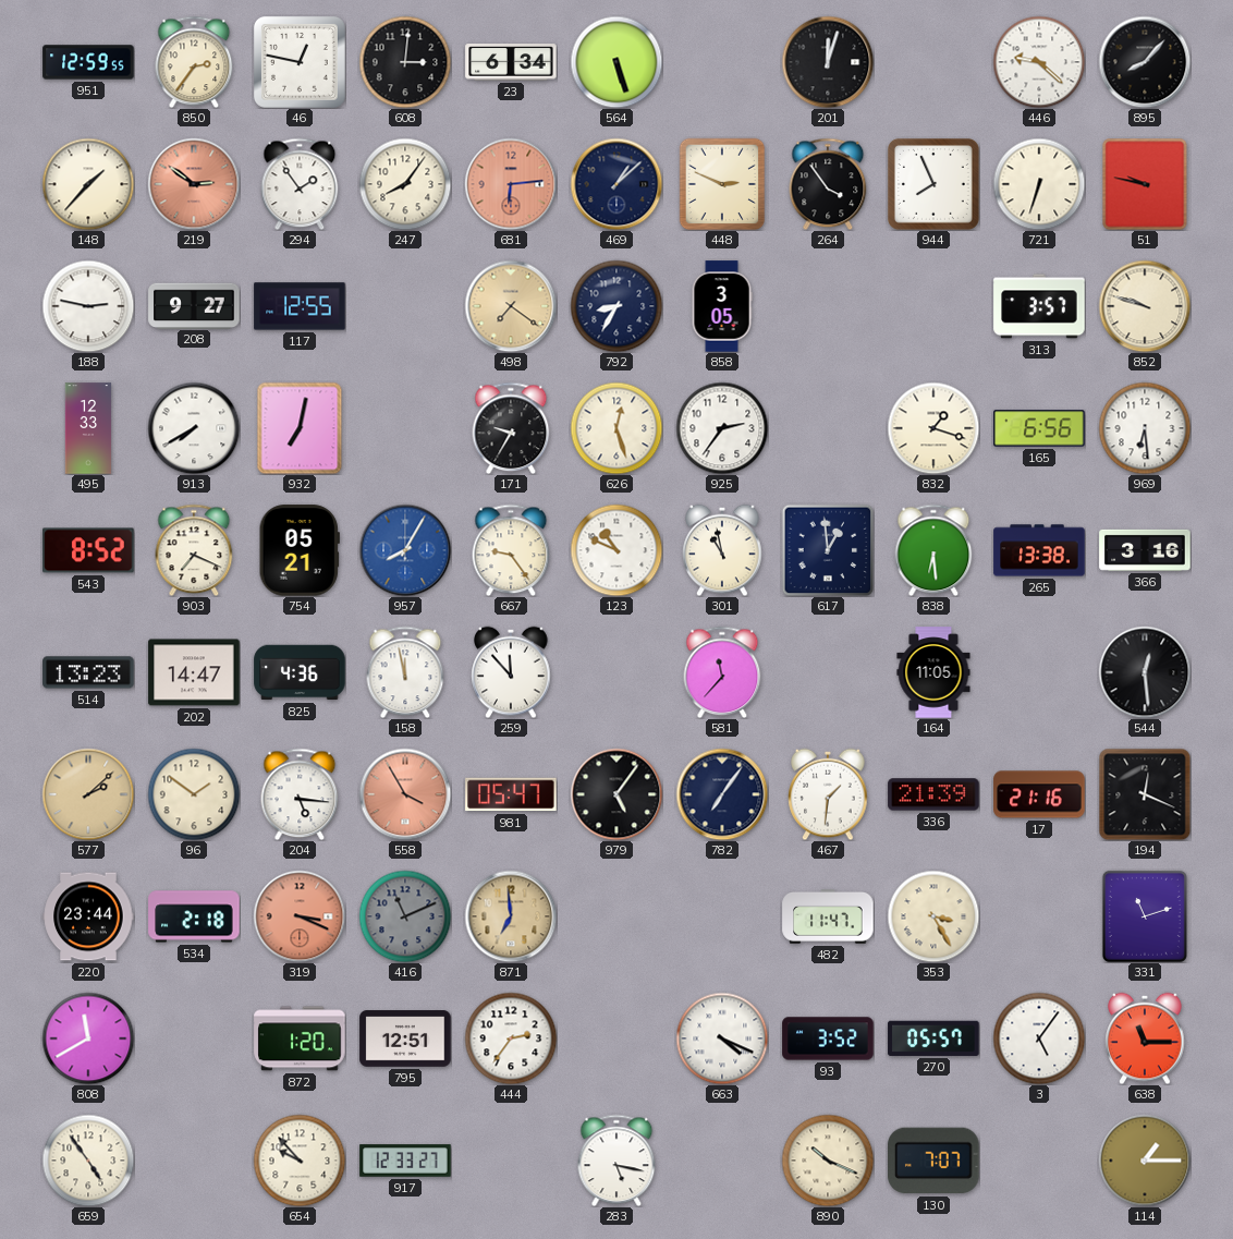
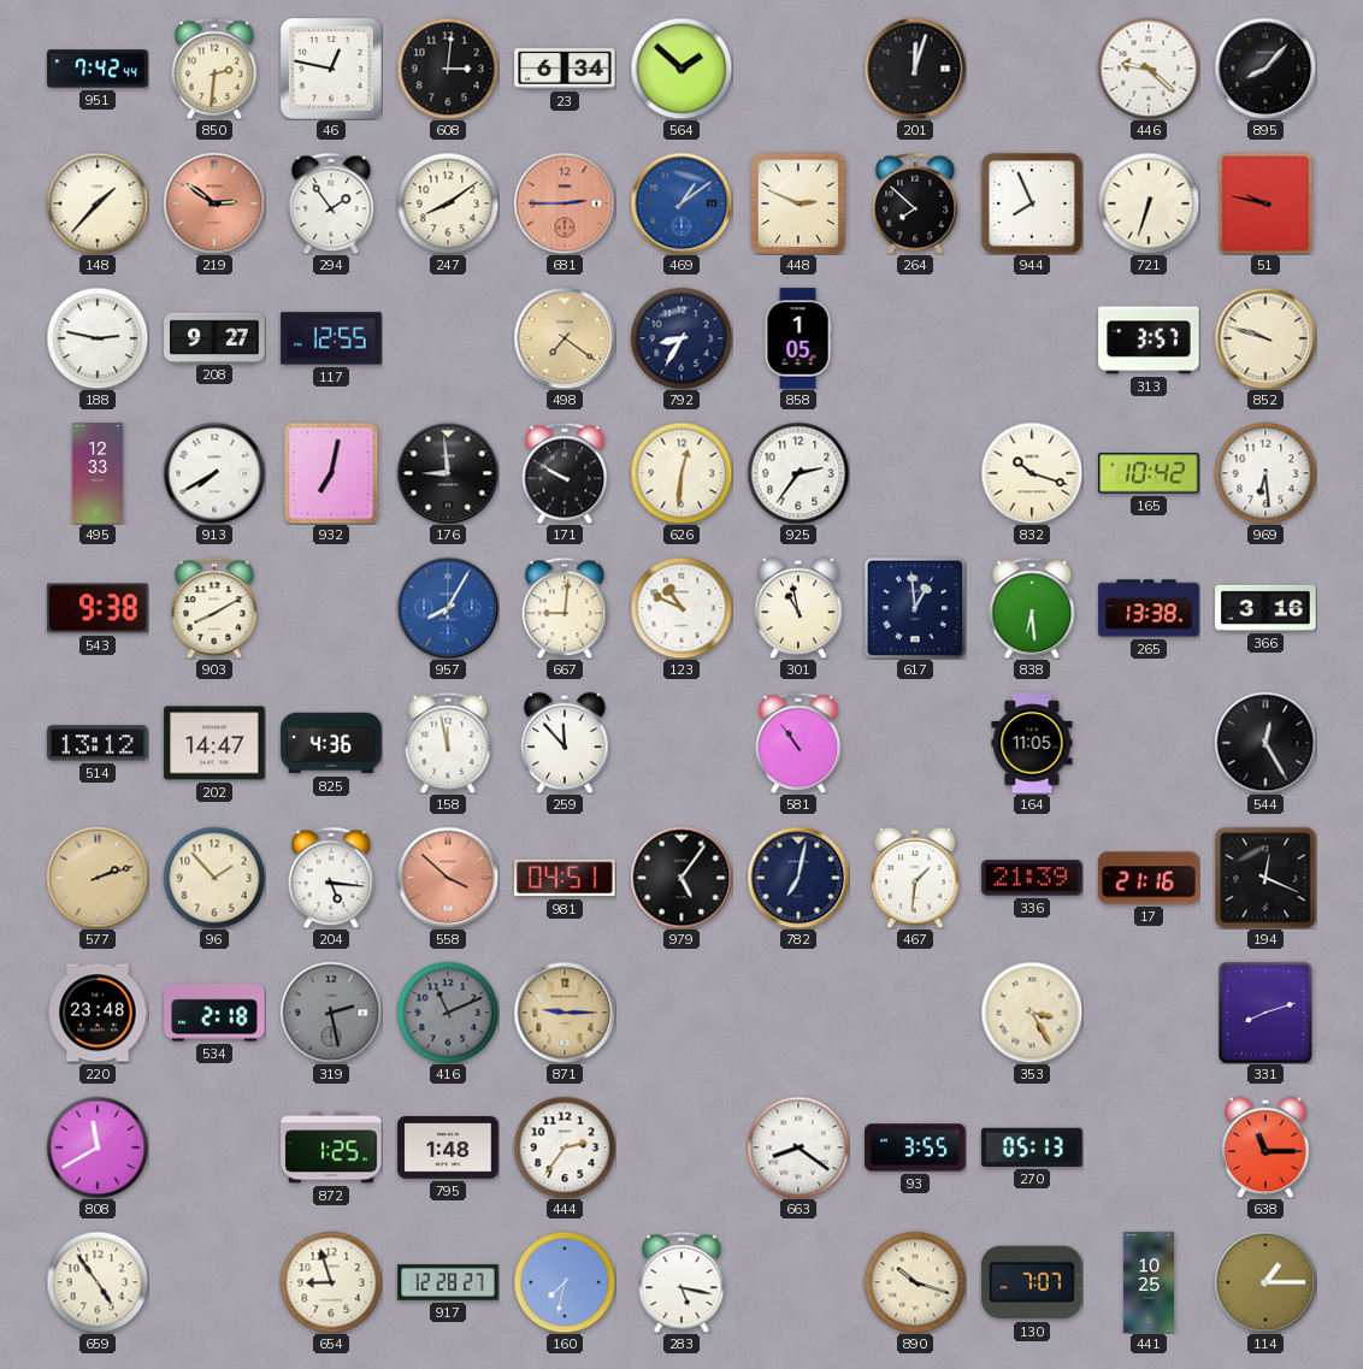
951: 12:59 -> 7:42
850: 2:36 -> 2:31
564: 5:27 -> 1:52
247: 8:06 -> 8:09
681: 6:14 -> 2:45
469: 1:08 -> 1:09
469 dial: navy -> blue
264: 3:54 -> 7:52
858: 3:05 -> 1:05
176: none -> 8:59
171: 9:35 -> 9:50
626: 12:27 -> 12:31
832: 1:18 -> 10:18
165: 6:56 -> 10:42
543: 8:52 -> 9:38
903: 7:19 -> 8:10
754: 05:21 -> none
667: 9:24 -> 9:01
514: 13:23 -> 13:12
581: 11:37 -> 10:54
544: 12:29 -> 12:25
577: 2:08 -> 2:12
96: 1:51 -> 1:53
558: 3:55 -> 3:52
981: 05:47 -> 04:51
782: 7:06 -> 7:02
220: 23:44 -> 23:48
319: 3:19 -> 2:28
319 dial: salmon -> grey
871: 6:59 -> 9:15
482: 11:47 -> none
331: 11:12 -> 8:12
872: 1:20 -> 1:25
795: 12:51 -> 1:48
663: 4:19 -> 8:21
93: 3:52 -> 3:55
270: 05:57 -> 05:13
3: 5:06 -> none
654: 9:53 -> 8:57
917: 12:33 -> 12:28
160: none -> 7:32
890: 10:19 -> 10:18
441: none -> 10:25
